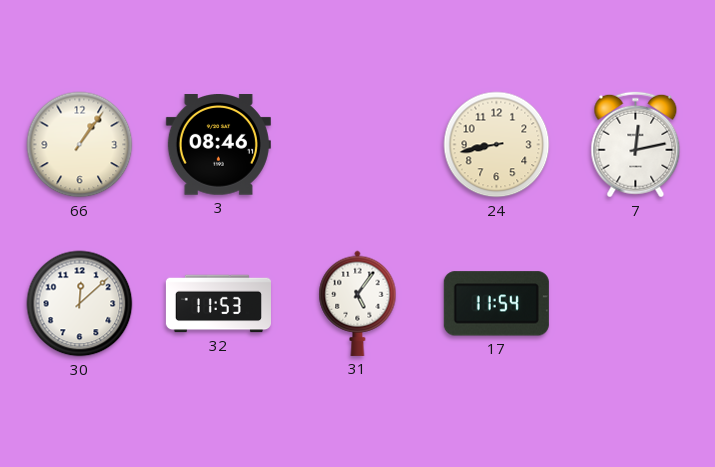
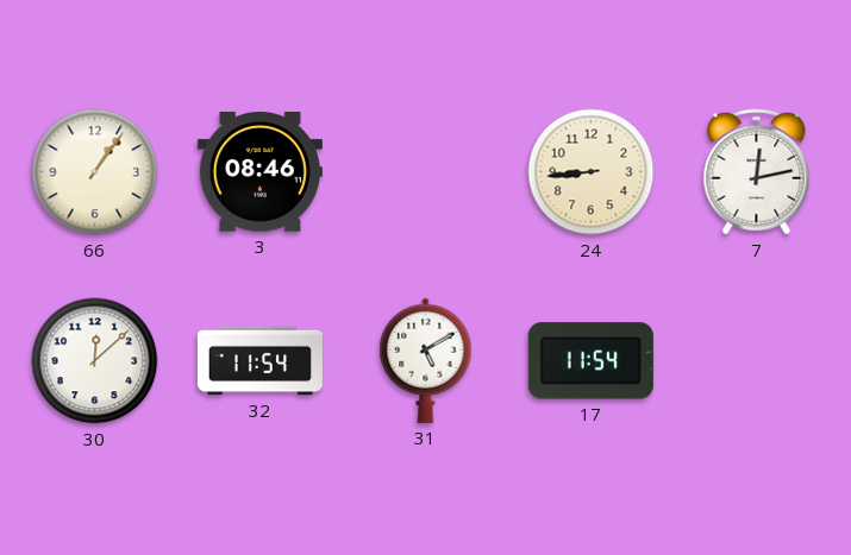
24: 8:43 -> 8:44
32: 11:53 -> 11:54
31: 5:06 -> 5:10
